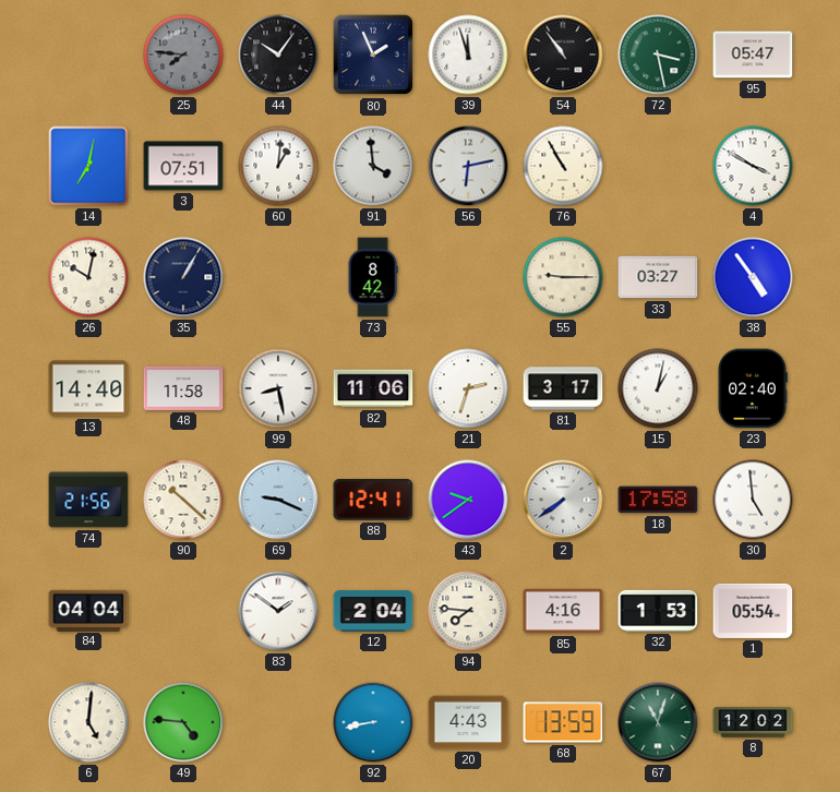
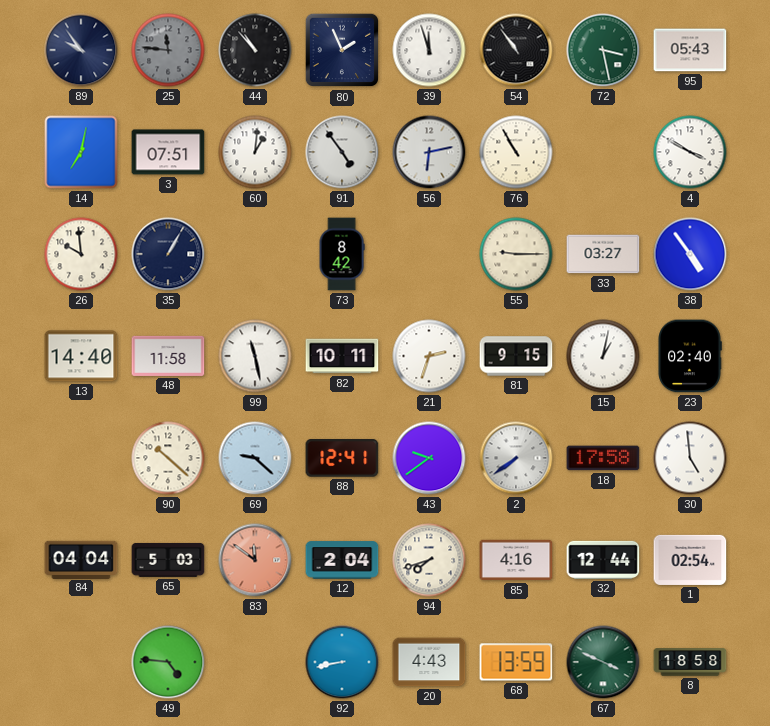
89: none -> 9:54
25: 7:46 -> 11:46
44: 10:06 -> 10:53
95: 05:47 -> 05:43
91: 3:59 -> 4:54
26: 10:02 -> 9:59
99: 8:28 -> 11:28
82: 11:06 -> 10:11
81: 3:17 -> 9:15
74: 21:56 -> none
69: 9:19 -> 9:22
65: none -> 5:03
83: 1:51 -> 11:51
83 dial: white -> salmon
94: 7:46 -> 7:42
32: 1:53 -> 12:44
1: 05:54 -> 02:54
6: 5:01 -> none
67: 11:03 -> 3:49
8: 12:02 -> 18:58
